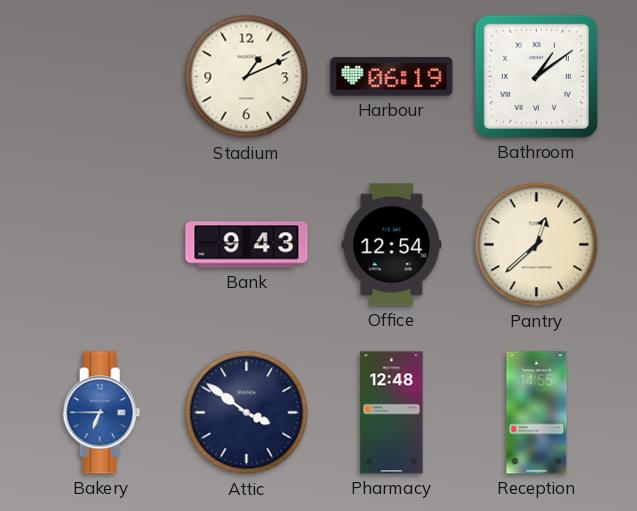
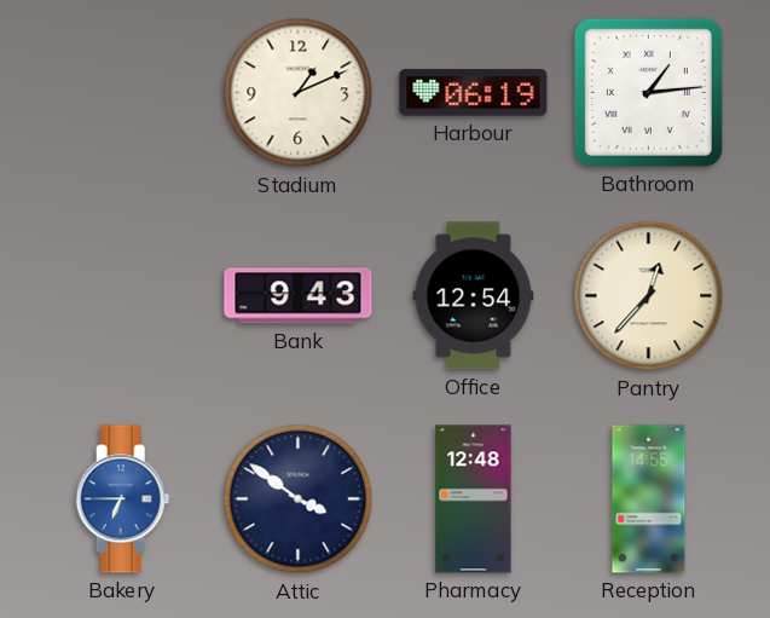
Bathroom: 1:09 -> 1:14
Pantry: 12:38 -> 12:37
